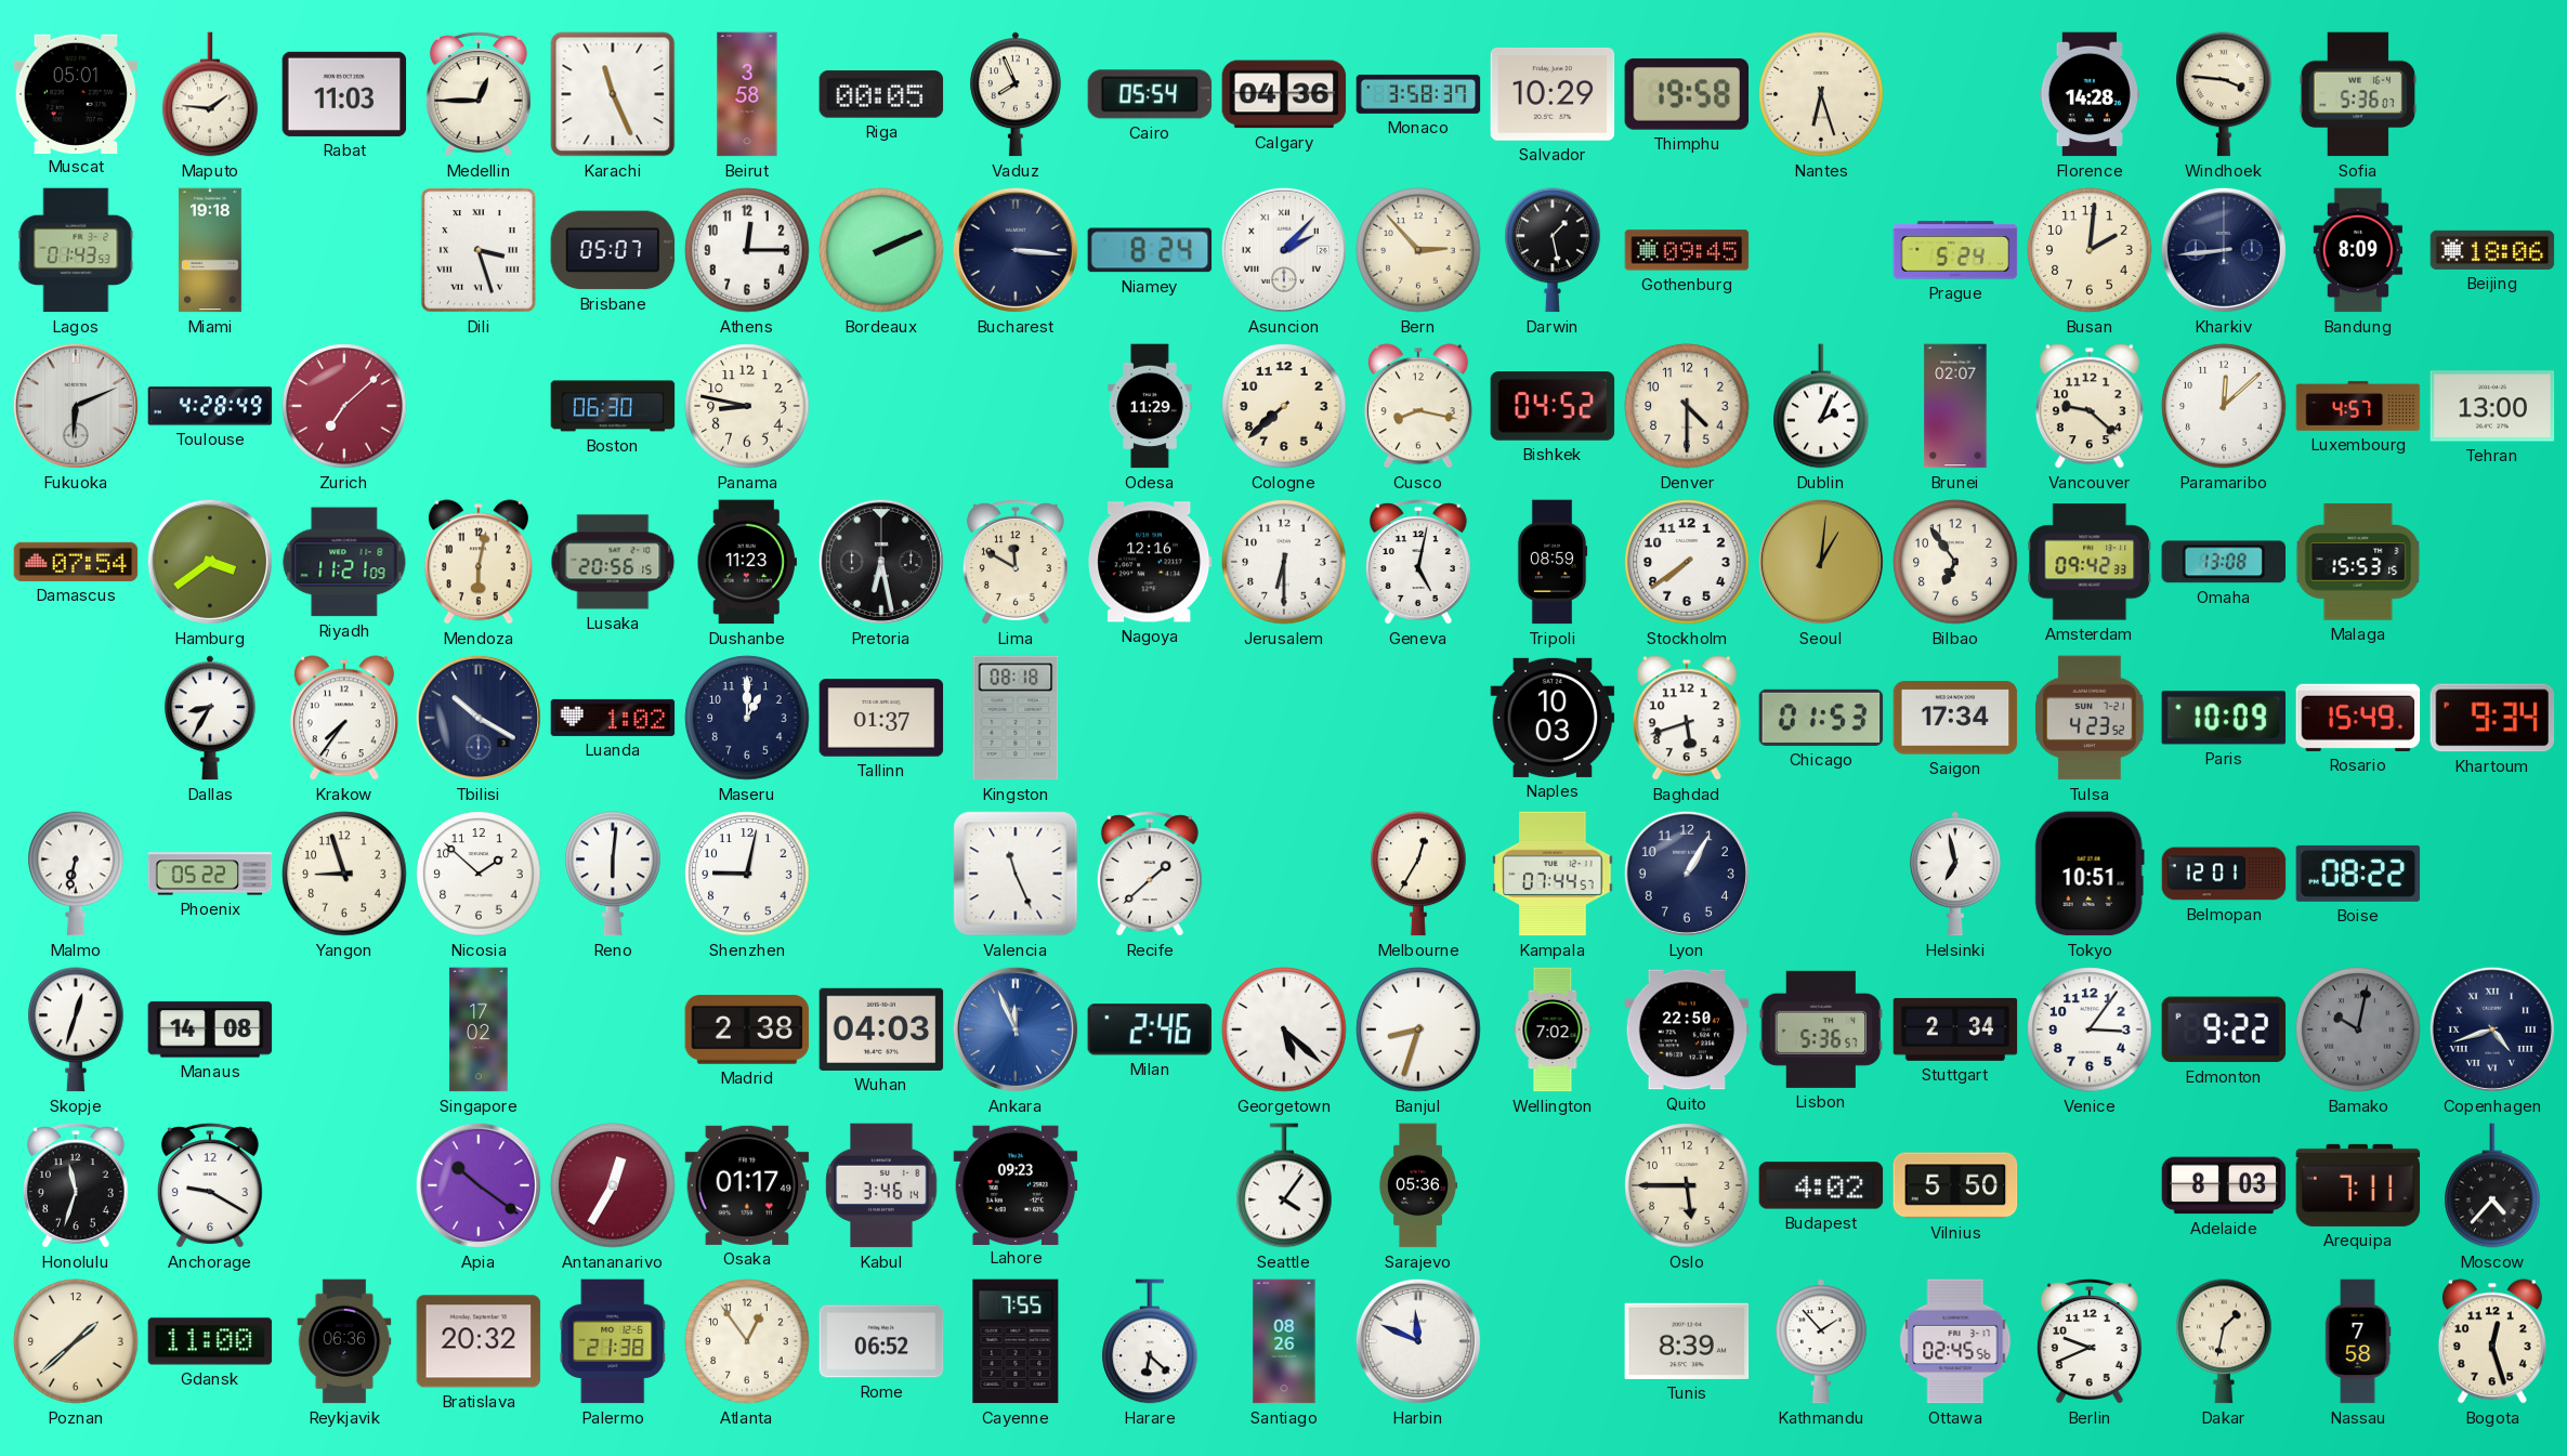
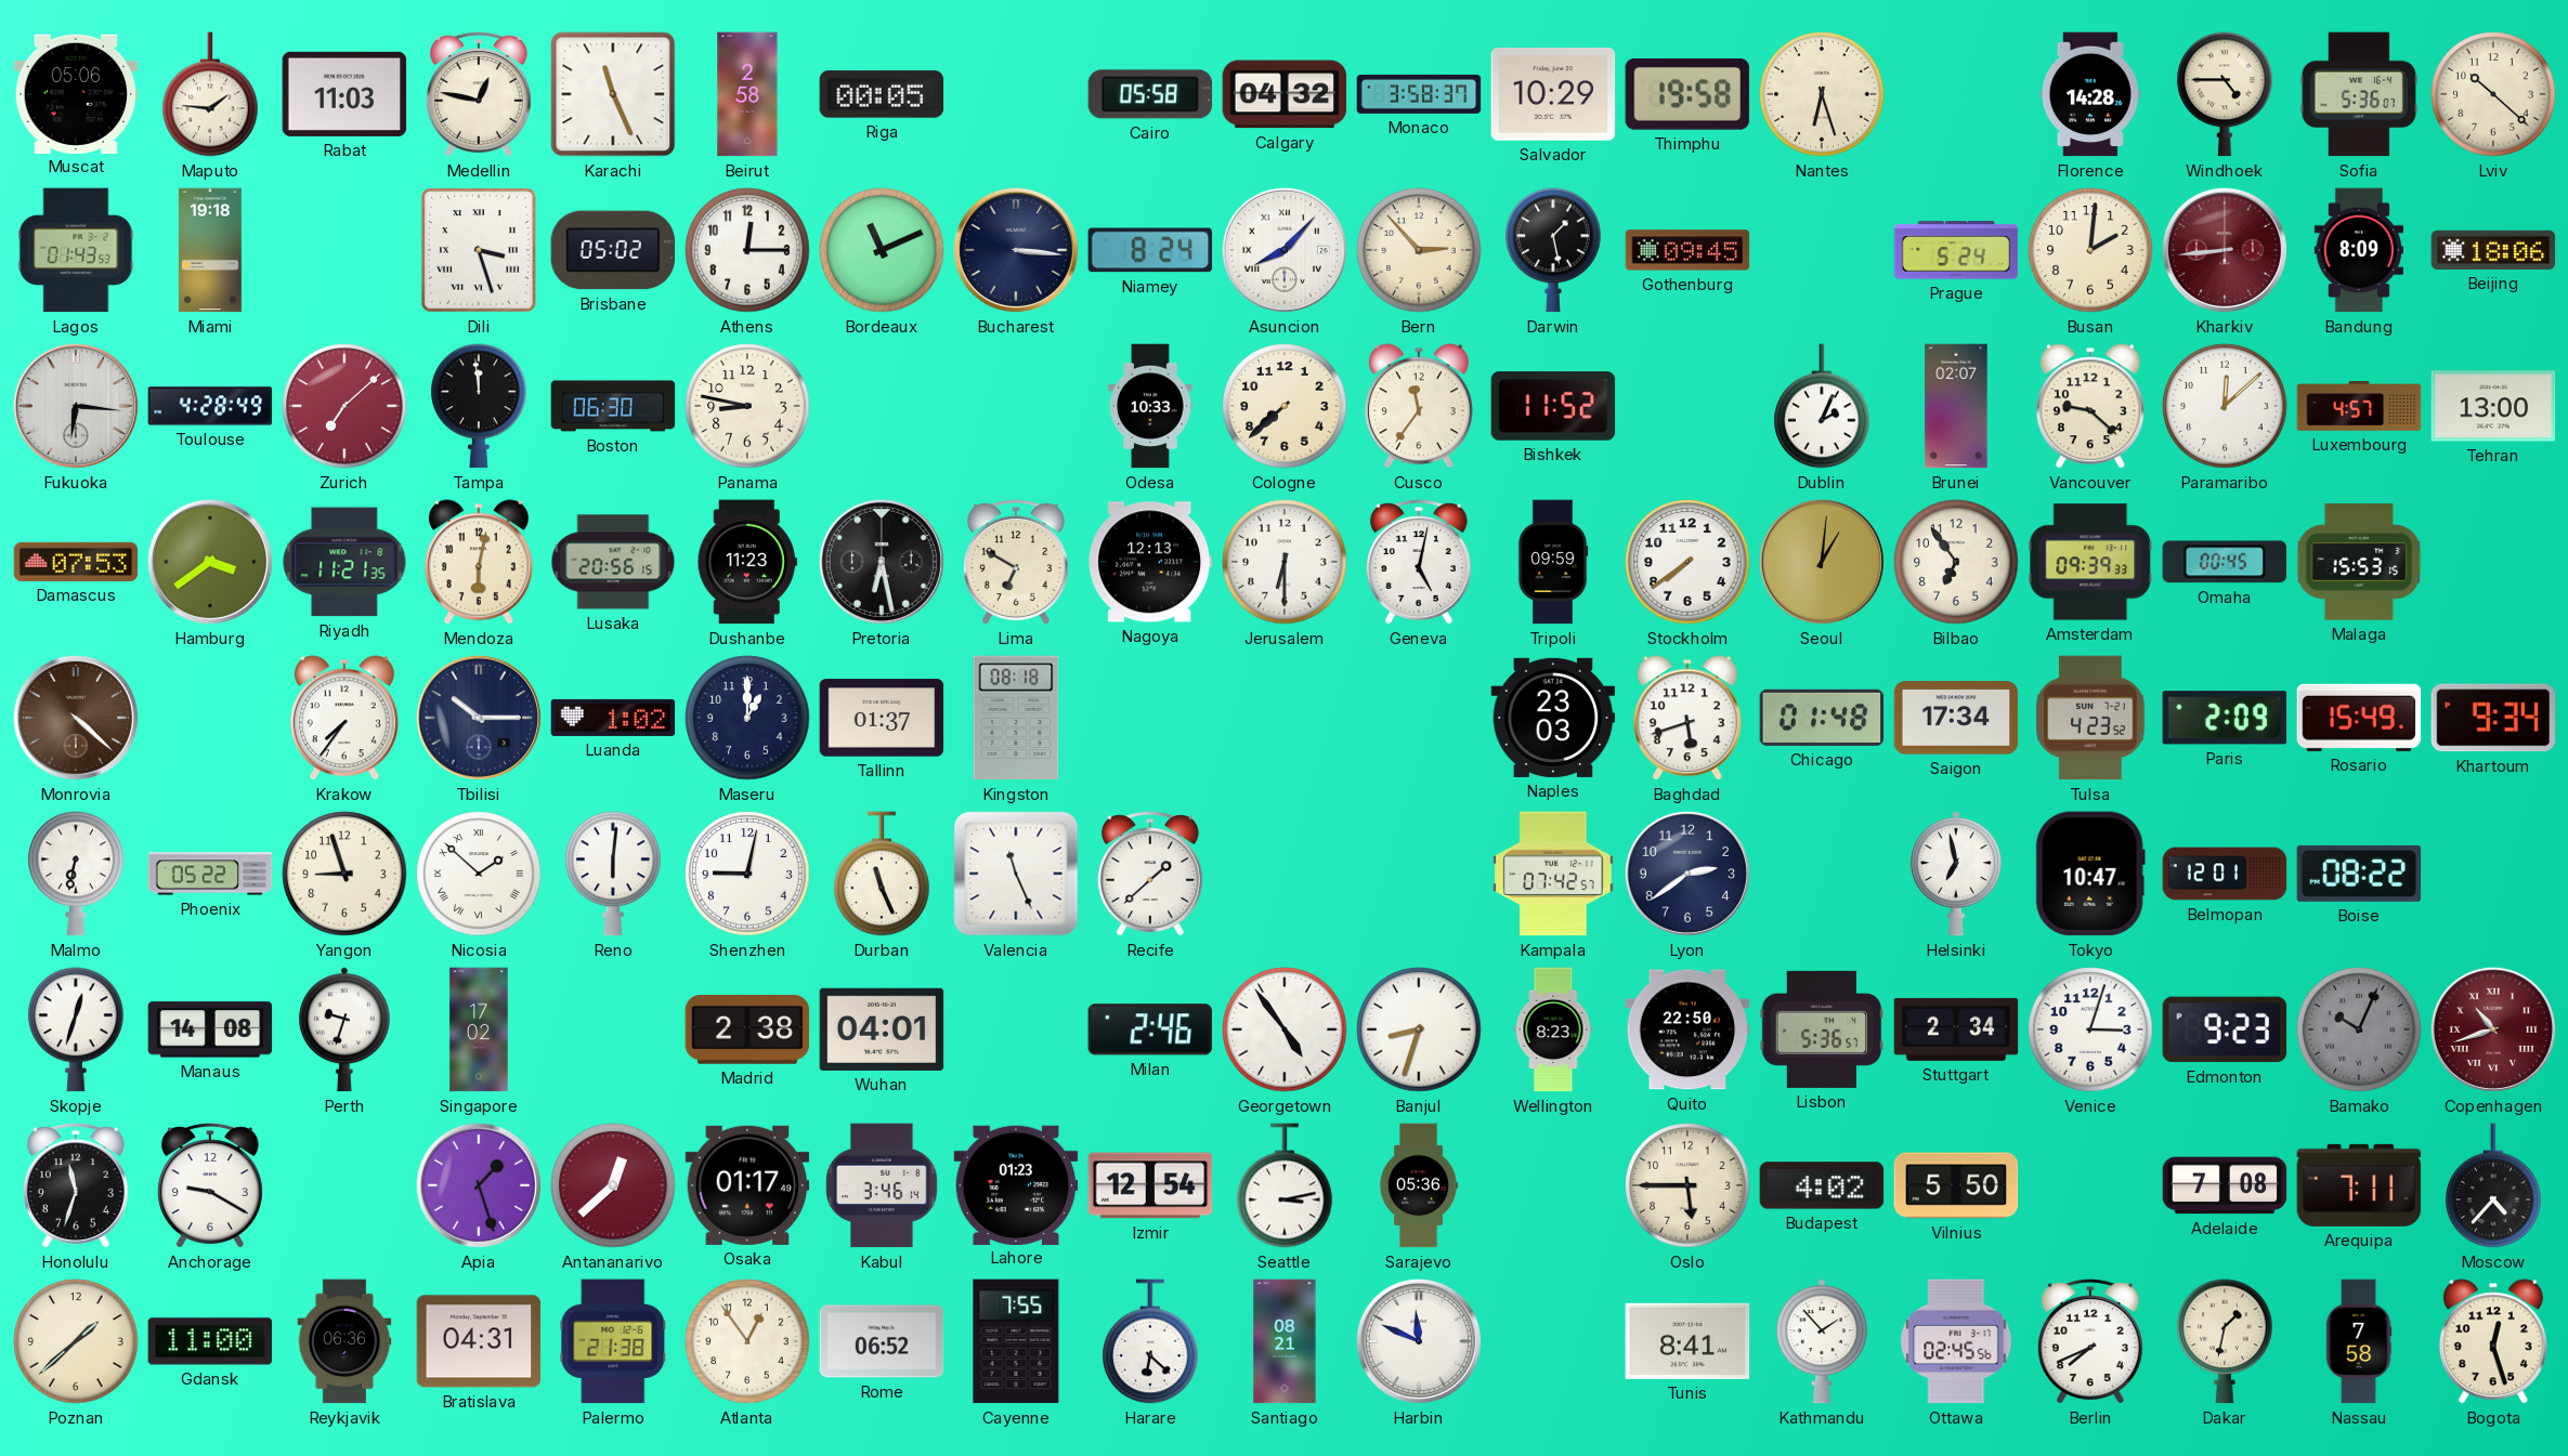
Muscat: 05:01 -> 05:06
Medellin: 12:45 -> 12:47
Beirut: 3:58 -> 2:58
Vaduz: 7:56 -> none
Cairo: 05:54 -> 05:58
Calgary: 04:36 -> 04:32
Windhoek: 3:46 -> 4:45
Lviv: none -> 10:22
Brisbane: 05:07 -> 05:02
Bordeaux: 2:11 -> 11:11
Asuncion: 2:07 -> 8:07
Kharkiv dial: navy -> burgundy
Fukuoka: 6:11 -> 6:16
Tampa: none -> 11:59
Odesa: 11:29 -> 10:33
Cusco: 8:17 -> 11:36
Bishkek: 04:52 -> 11:52
Denver: 4:30 -> none
Damascus: 07:54 -> 07:53
Riyadh: 11:21:09 -> 11:21:35
Lima: 11:50 -> 6:50
Nagoya: 12:16 -> 12:13
Tripoli: 08:59 -> 09:59
Amsterdam: 09:42 -> 09:39
Omaha: 13:08 -> 00:45
Monrovia: none -> 4:22
Dallas: 8:35 -> none
Tbilisi: 10:20 -> 10:15
Naples: 10:03 -> 23:03
Chicago: 01:53 -> 01:48
Paris: 10:09 -> 2:09
Nicosia numerals: Arabic -> Roman
Durban: none -> 11:26
Melbourne: 12:35 -> none
Kampala: 07:44 -> 07:42
Lyon: 1:05 -> 2:39
Tokyo: 10:51 -> 10:47
Perth: none -> 9:33
Wuhan: 04:03 -> 04:01
Ankara: 11:56 -> none
Georgetown: 5:22 -> 4:54
Wellington: 7:02 -> 8:23
Venice: 3:06 -> 3:03
Edmonton: 9:22 -> 9:23
Bamako: 10:02 -> 10:04
Copenhagen: 4:42 -> 10:42
Copenhagen dial: navy -> burgundy
Apia: 10:21 -> 1:27
Antananarivo: 12:35 -> 12:38
Lahore: 09:23 -> 01:23
Izmir: none -> 12:54
Seattle: 4:06 -> 3:13
Adelaide: 8:03 -> 7:08
Bratislava: 20:32 -> 04:31
Santiago: 08:26 -> 08:21
Tunis: 8:39 -> 8:41
Berlin: 9:41 -> 7:41
